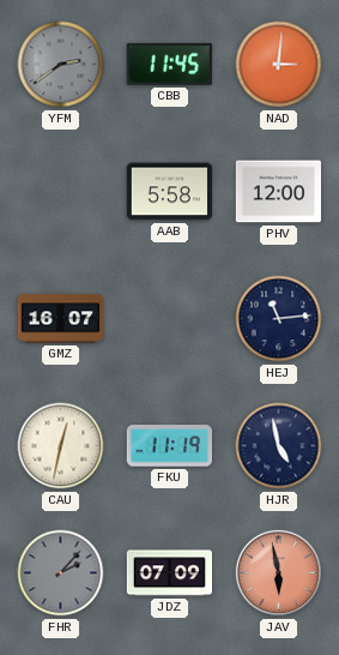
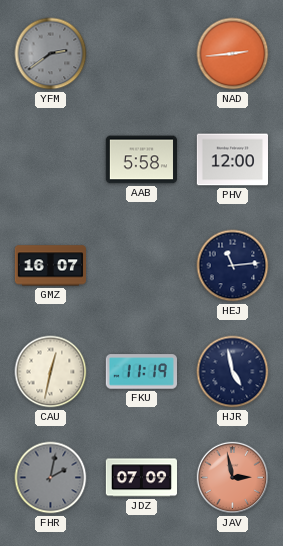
CBB: 11:45 -> none
NAD: 3:01 -> 2:44
FHR: 2:07 -> 2:02
JAV: 5:58 -> 2:58
